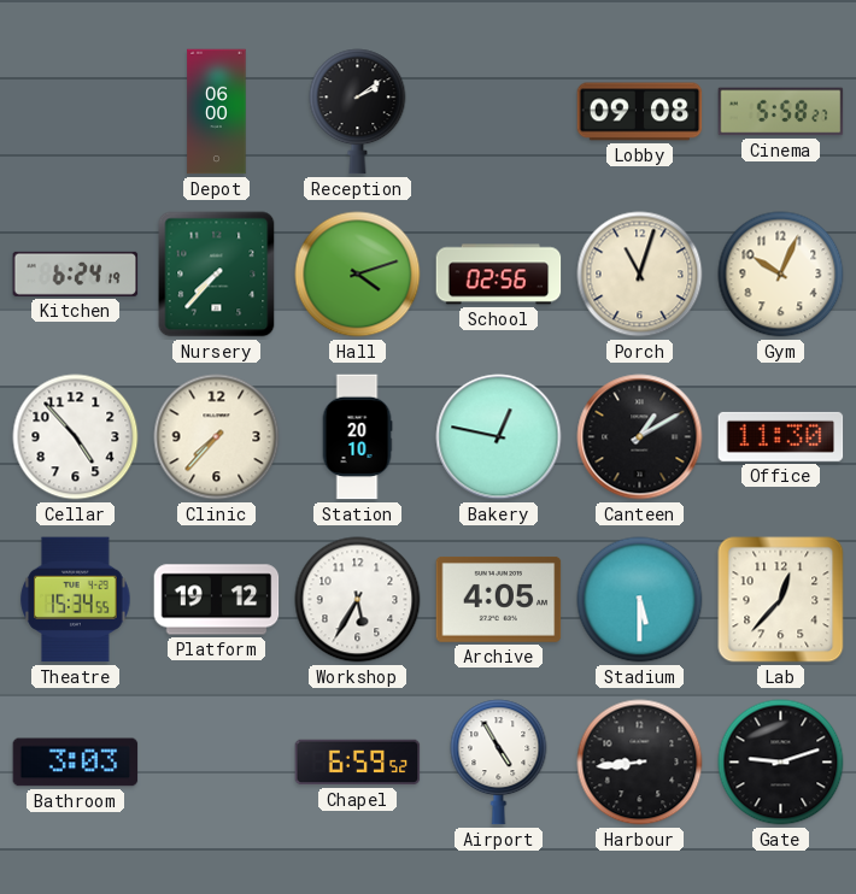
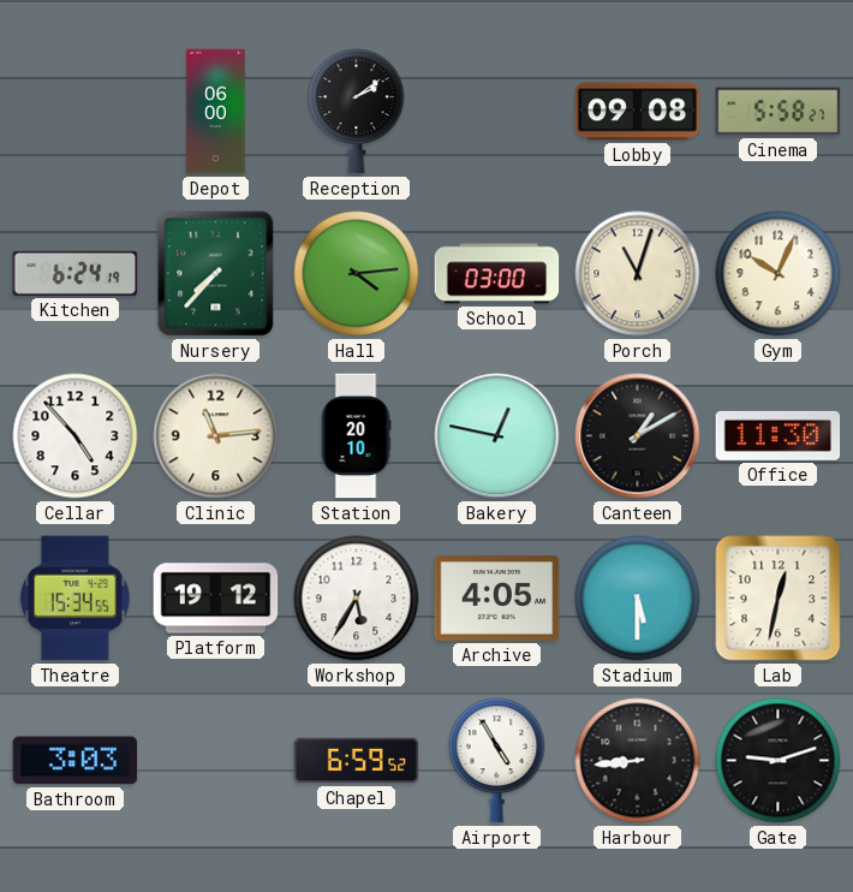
Hall: 4:12 -> 4:14
School: 02:56 -> 03:00
Clinic: 7:37 -> 11:14
Lab: 12:37 -> 12:32
